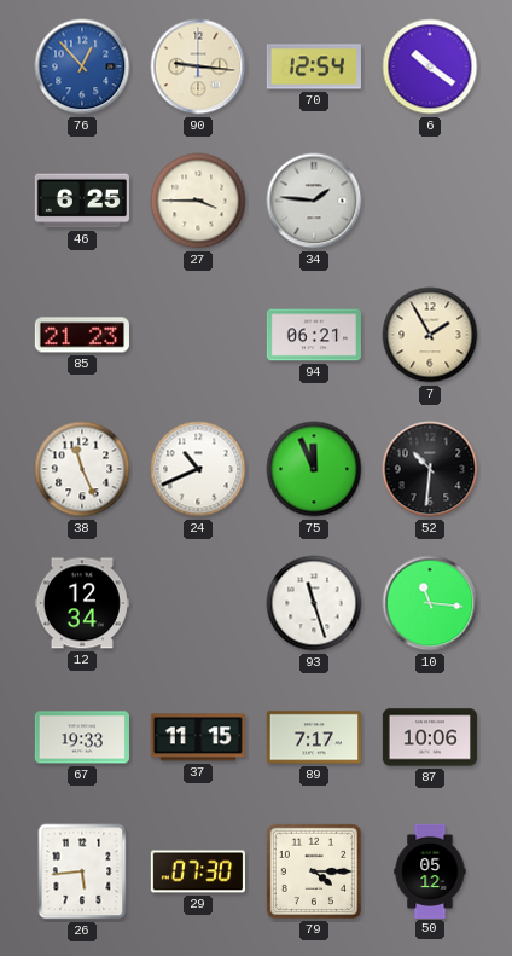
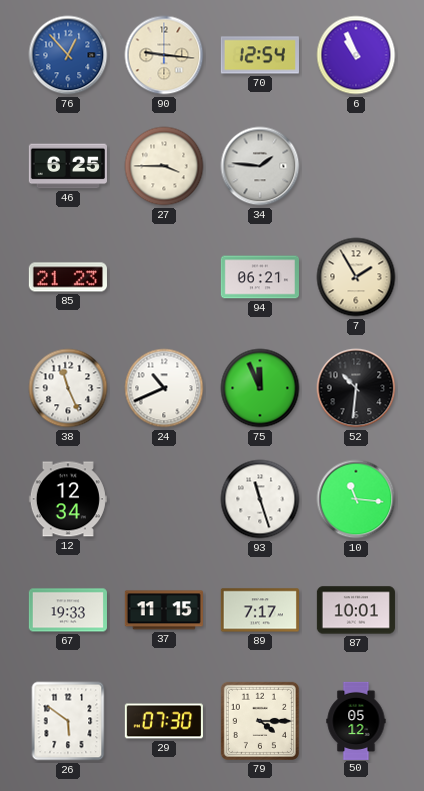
6: 10:21 -> 10:56
87: 10:06 -> 10:01
26: 5:44 -> 5:51
